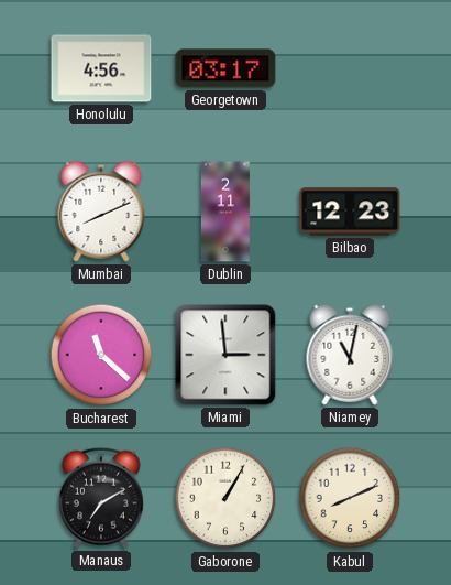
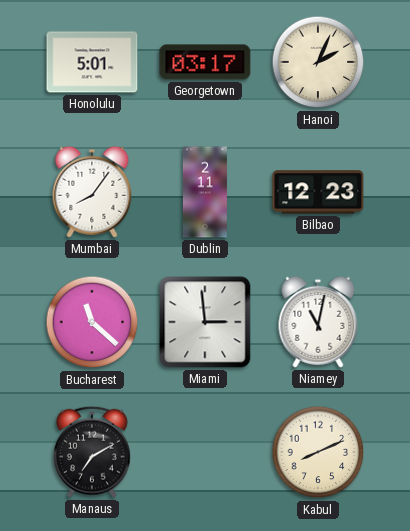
Honolulu: 4:56 -> 5:01
Hanoi: none -> 2:04
Mumbai: 8:11 -> 8:06
Gaborone: 1:05 -> none
